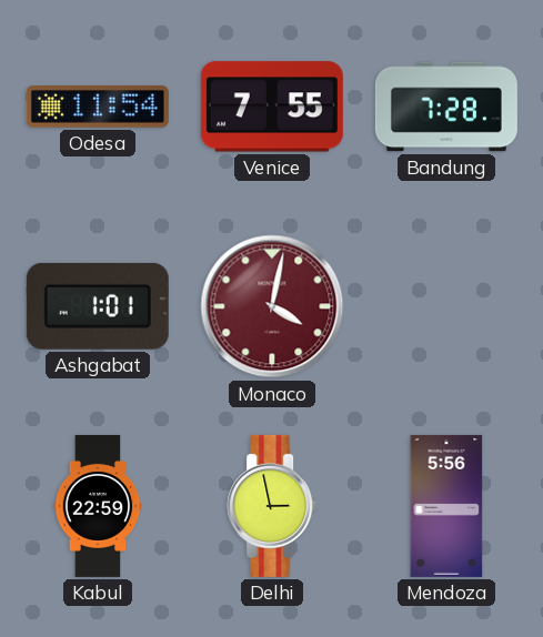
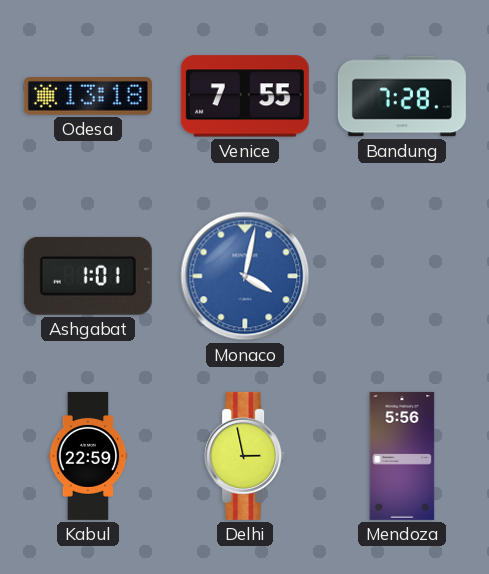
Odesa: 11:54 -> 13:18
Monaco dial: burgundy -> blue
